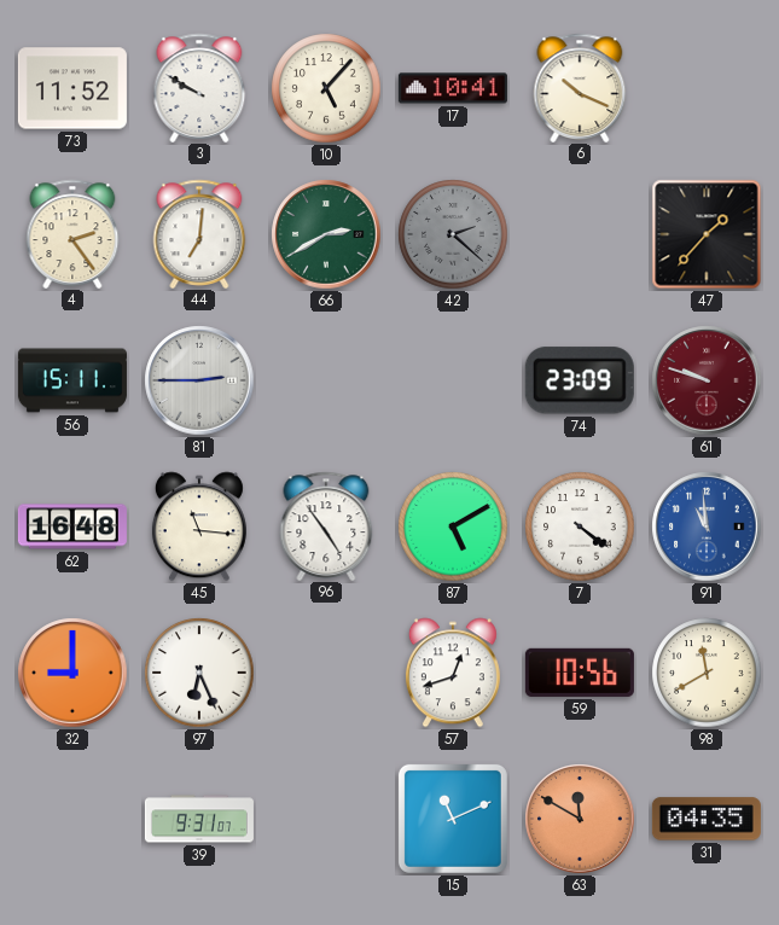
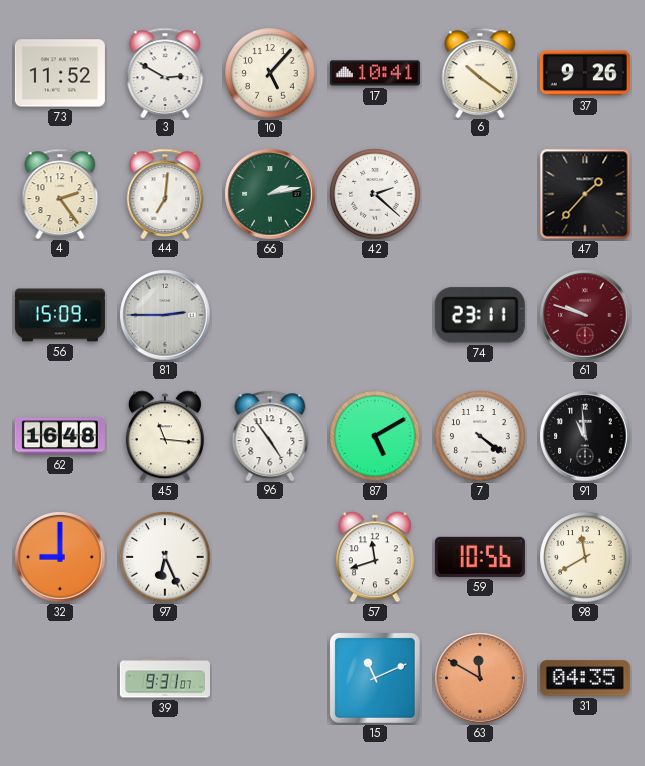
3: 9:50 -> 2:50
6: 10:19 -> 10:21
37: none -> 9:26
66: 2:40 -> 2:13
42 dial: grey -> white
56: 15:11 -> 15:09
74: 23:09 -> 23:11
91 dial: blue -> black
57: 12:42 -> 11:42
